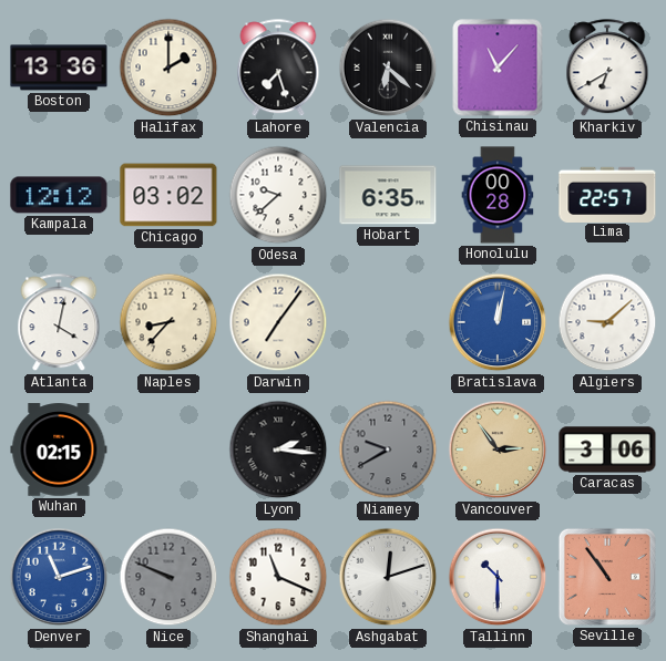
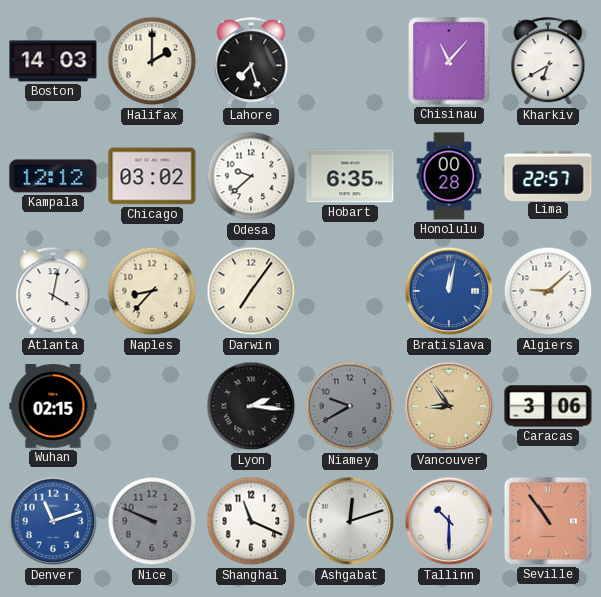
Boston: 13:36 -> 14:03
Valencia: 6:22 -> none
Vancouver: 2:54 -> 8:54
